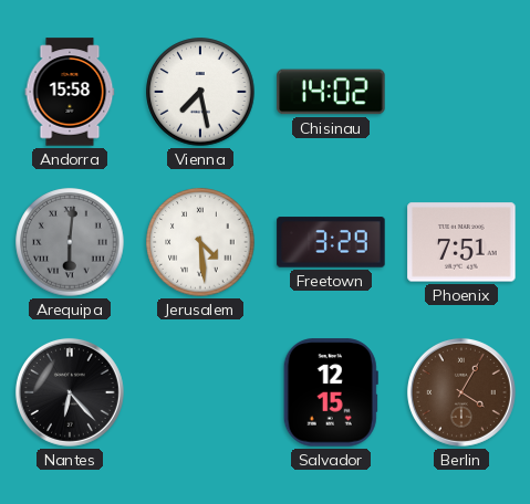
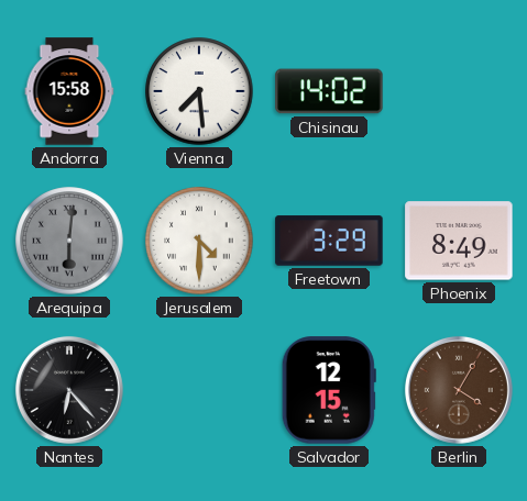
Vienna: 7:28 -> 7:29
Jerusalem: 4:29 -> 4:30
Phoenix: 7:51 -> 8:49
